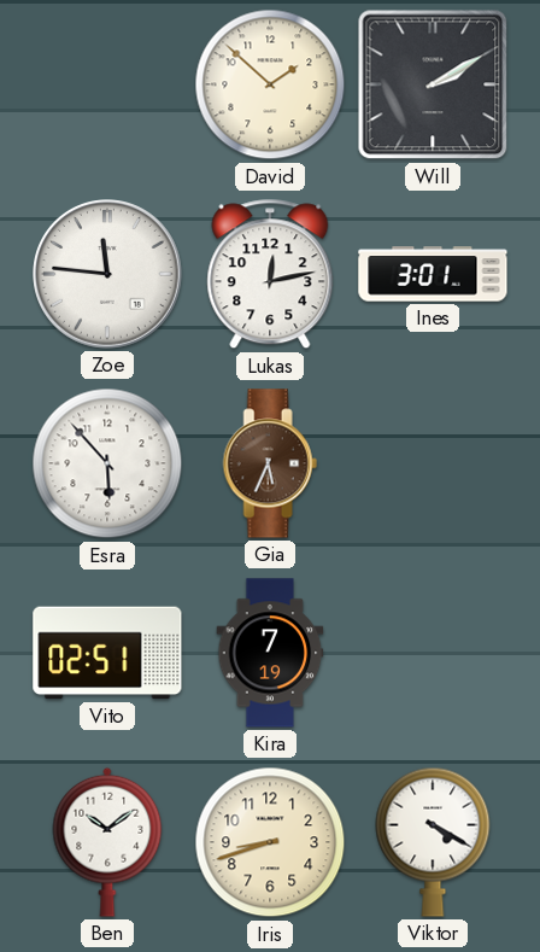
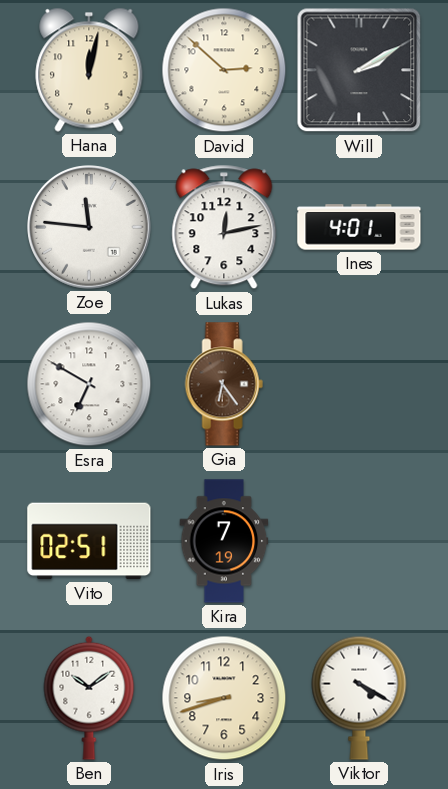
Hana: none -> 12:02
David: 1:52 -> 2:52
Ines: 3:01 -> 4:01
Esra: 5:53 -> 6:50
Gia: 5:34 -> 6:24
